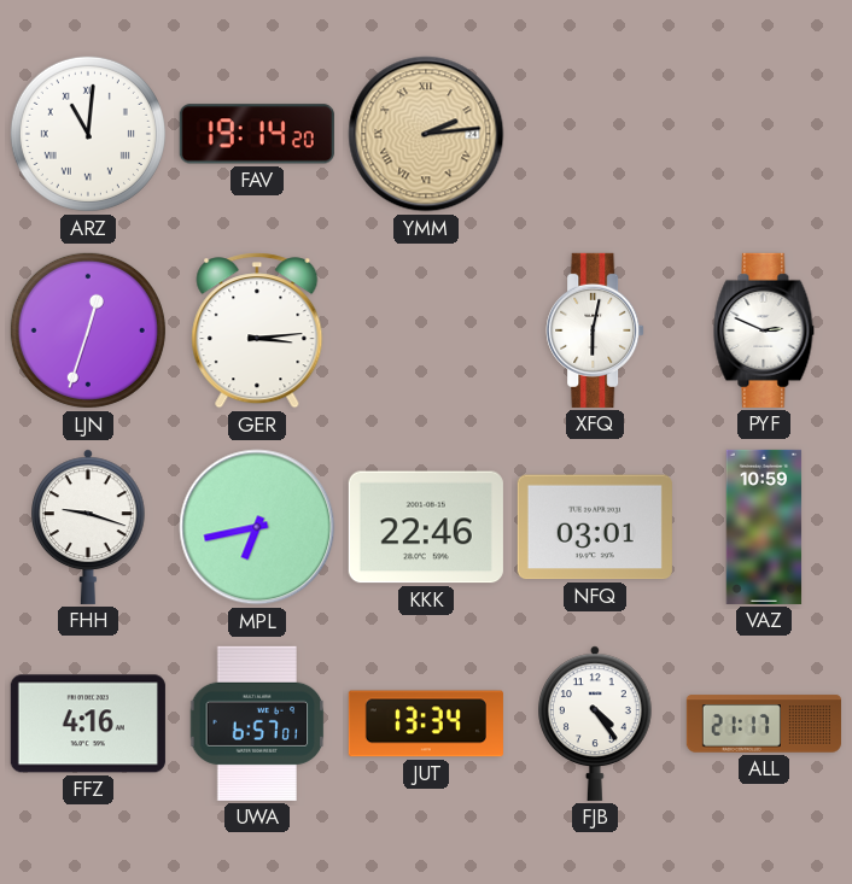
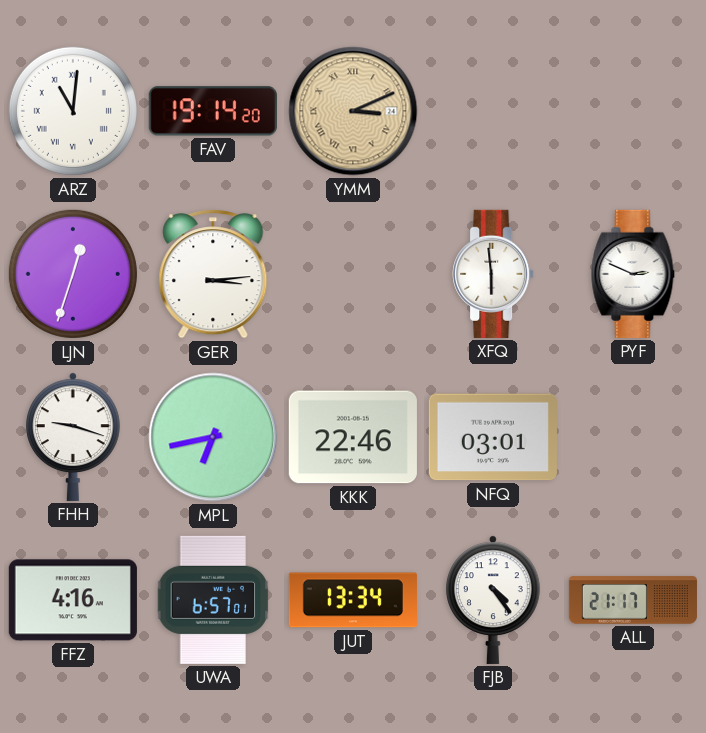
YMM: 2:14 -> 3:11
XFQ: 6:02 -> 5:59
VAZ: 10:59 -> none
